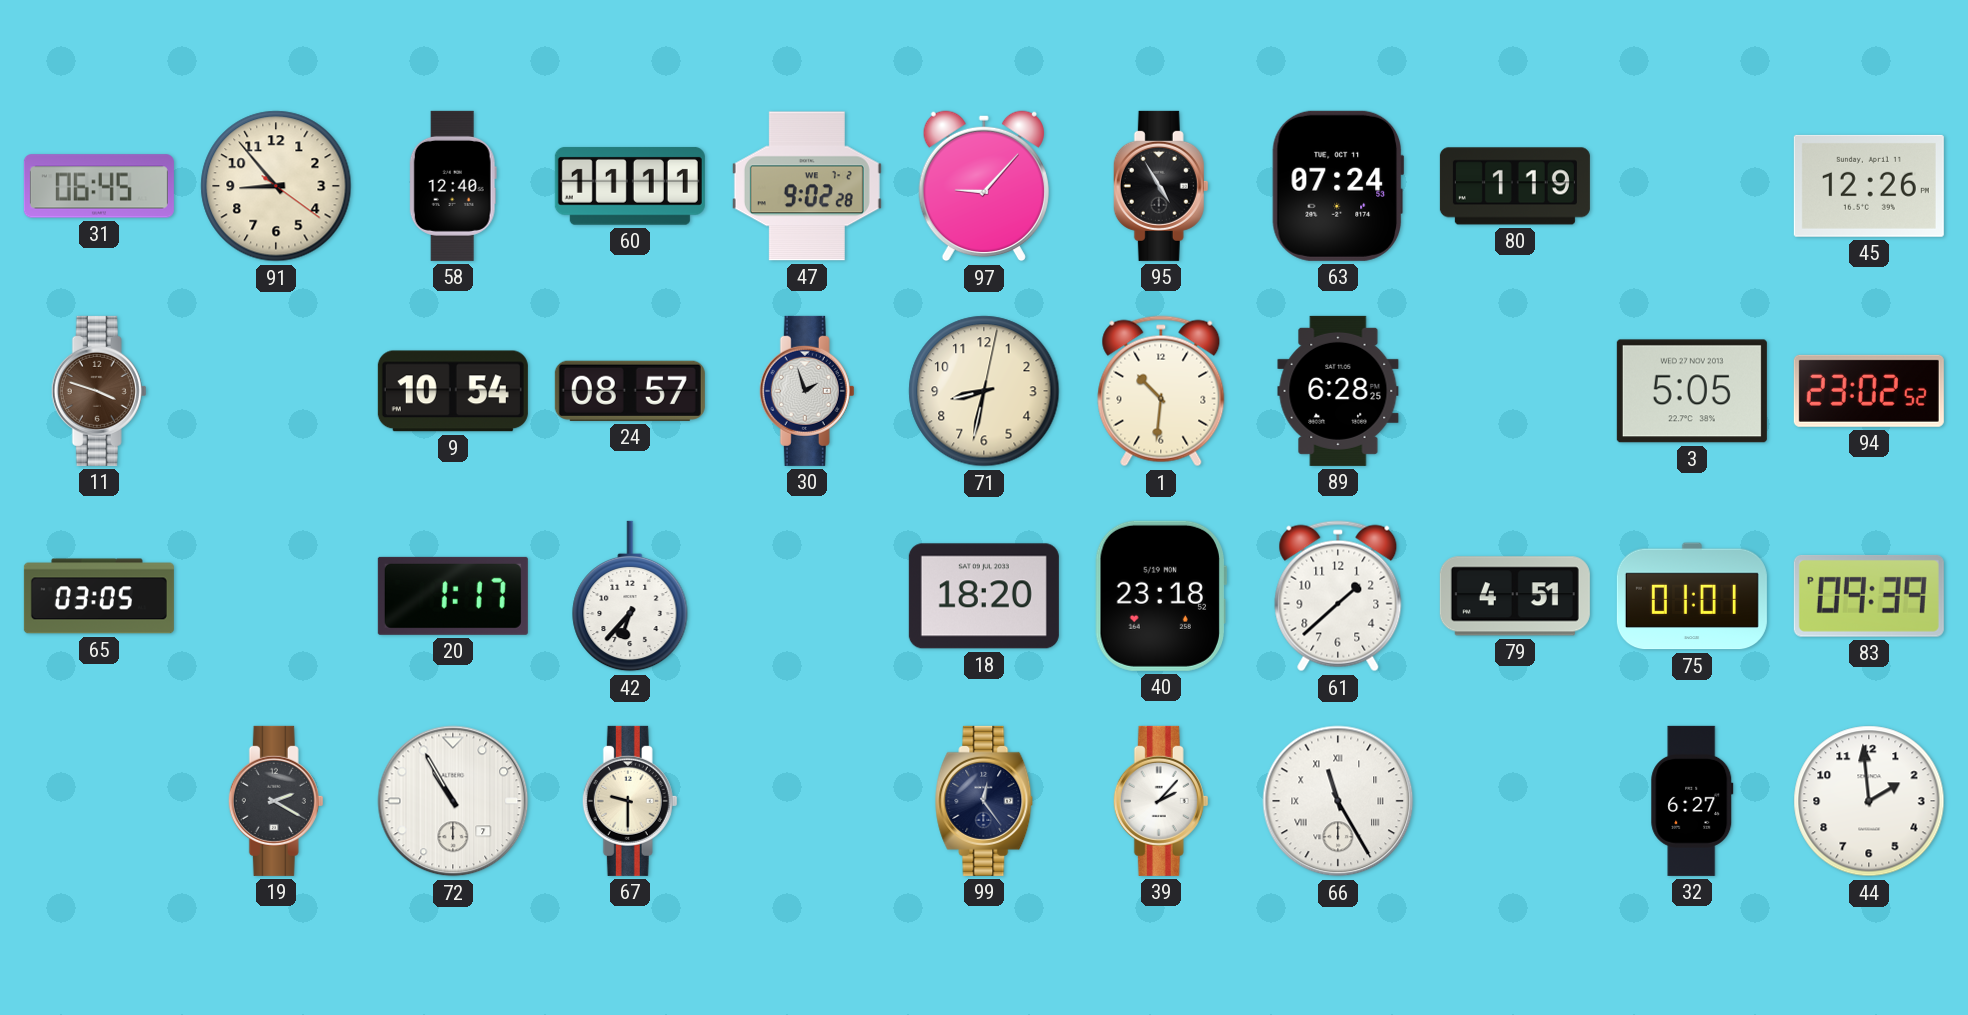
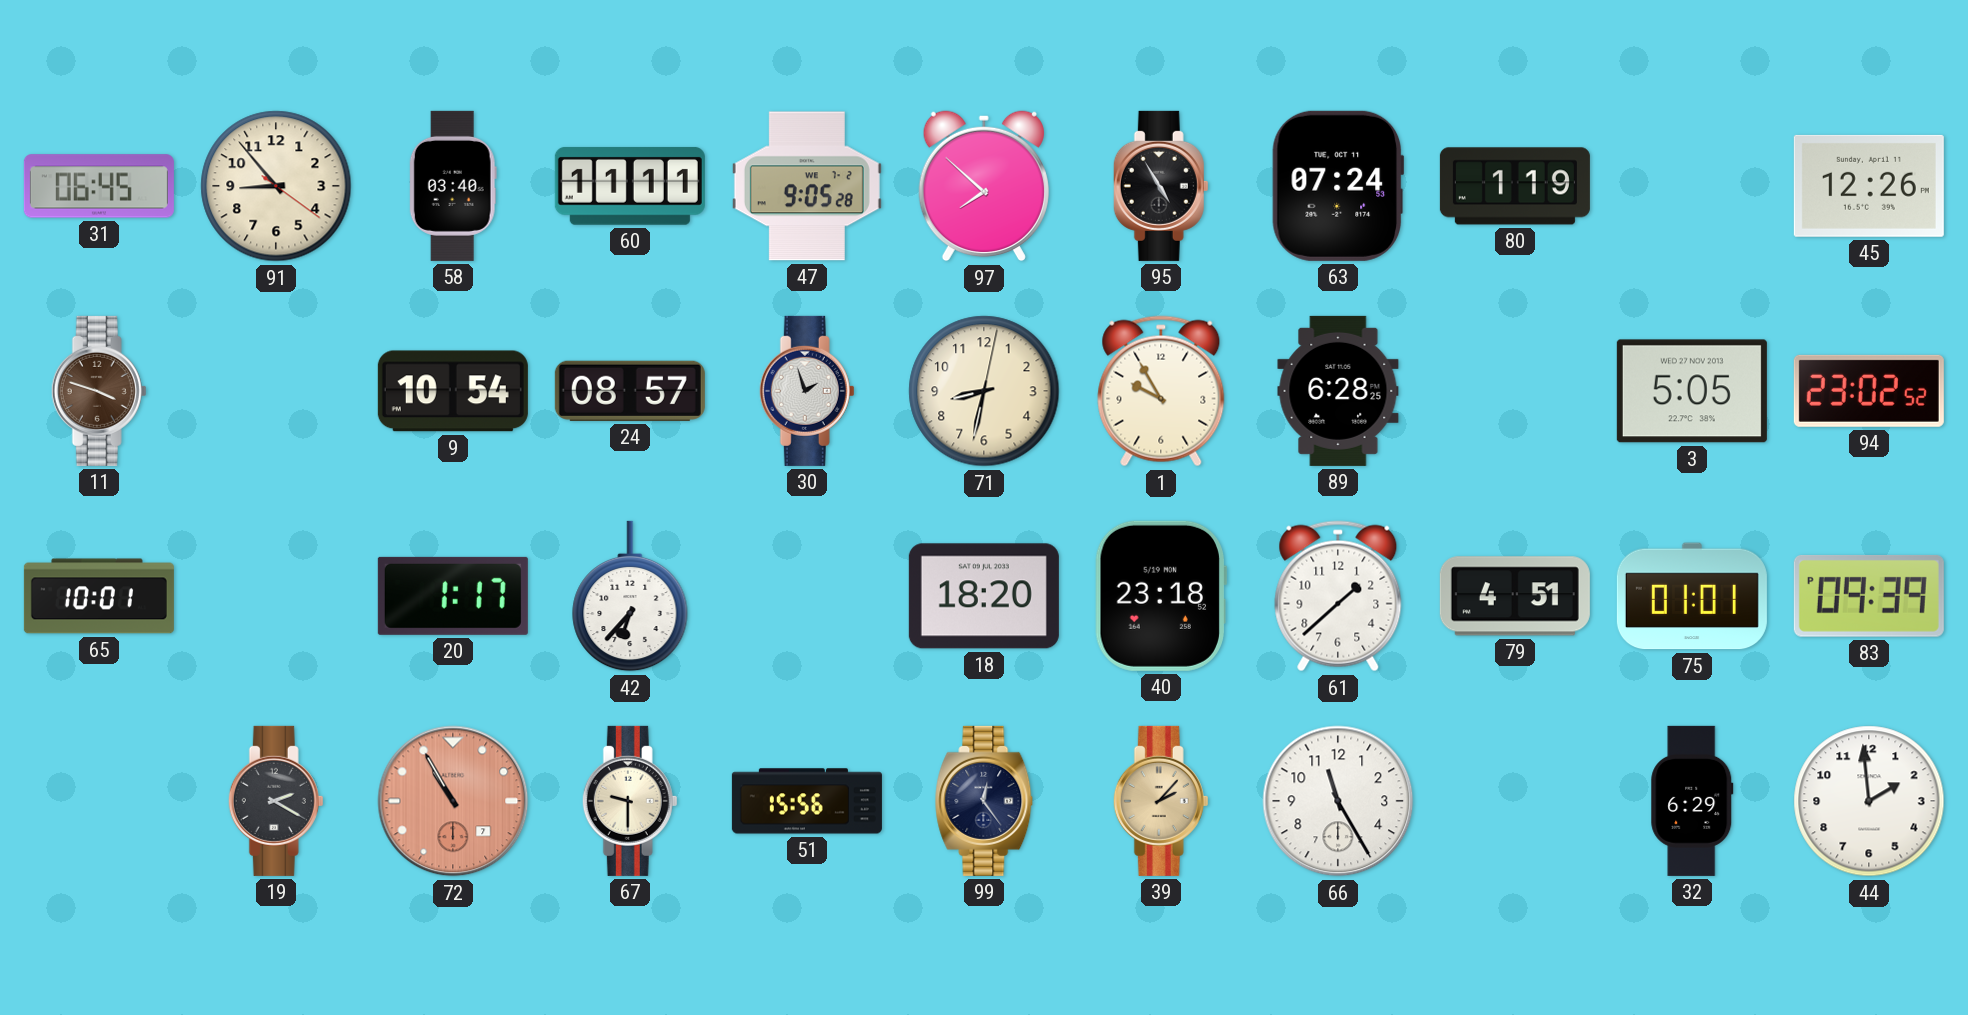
58: 12:40 -> 03:40
47: 9:02 -> 9:05
97: 9:07 -> 7:52
1: 10:31 -> 9:55
65: 03:05 -> 10:01
72 dial: white -> salmon
51: none -> 15:56
39 dial: white -> champagne
66 numerals: Roman -> Arabic
32: 6:27 -> 6:29
